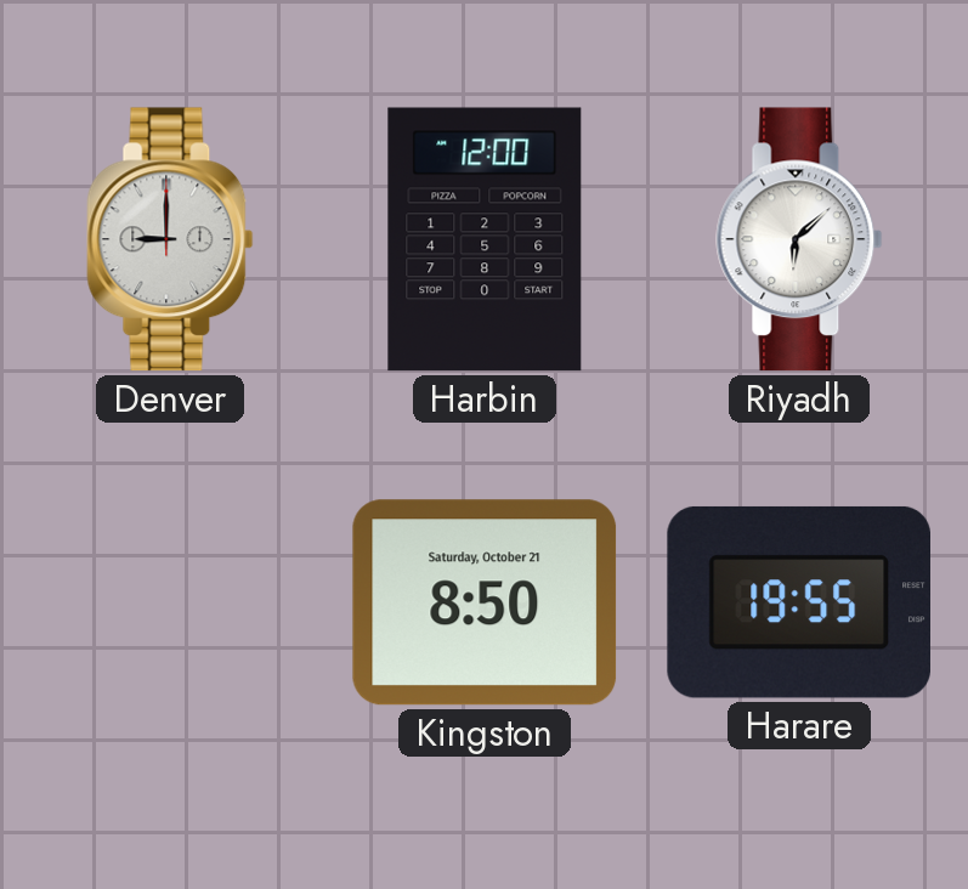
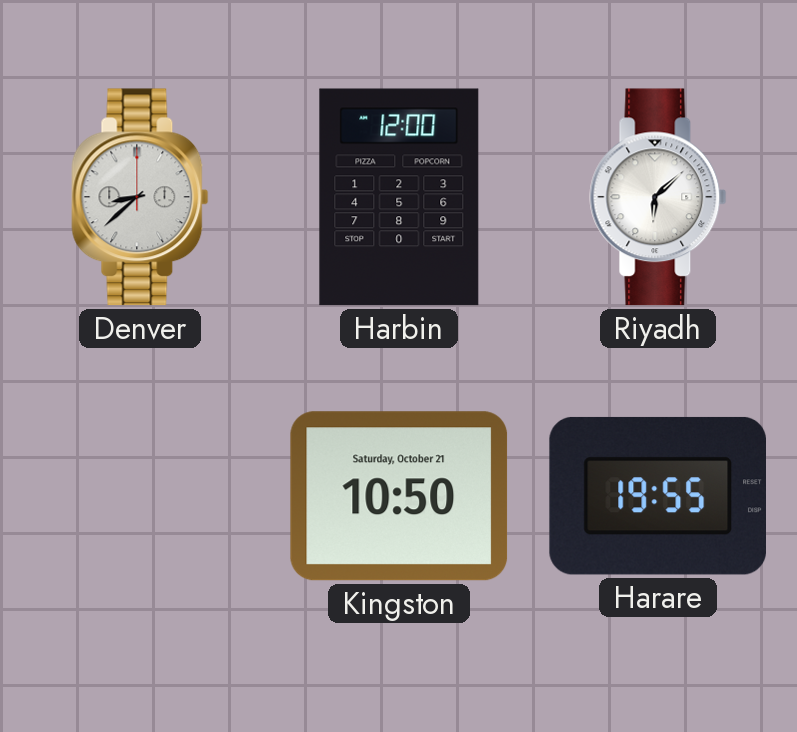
Denver: 9:00 -> 8:38
Kingston: 8:50 -> 10:50
